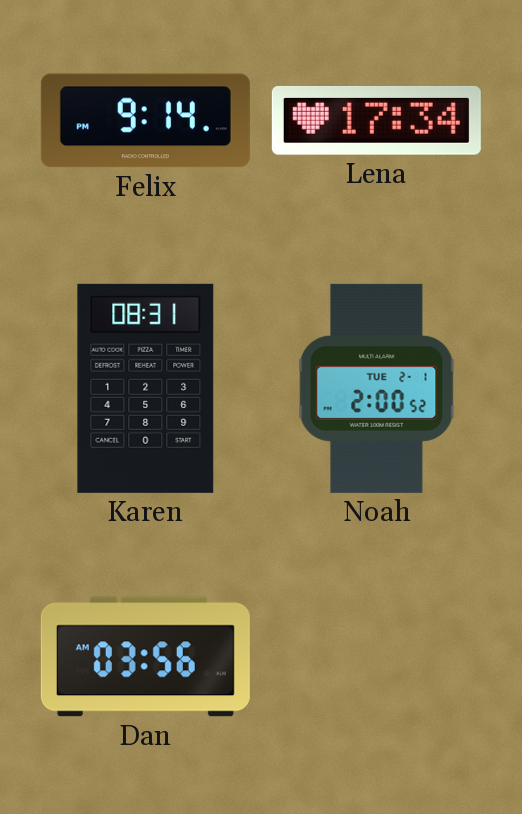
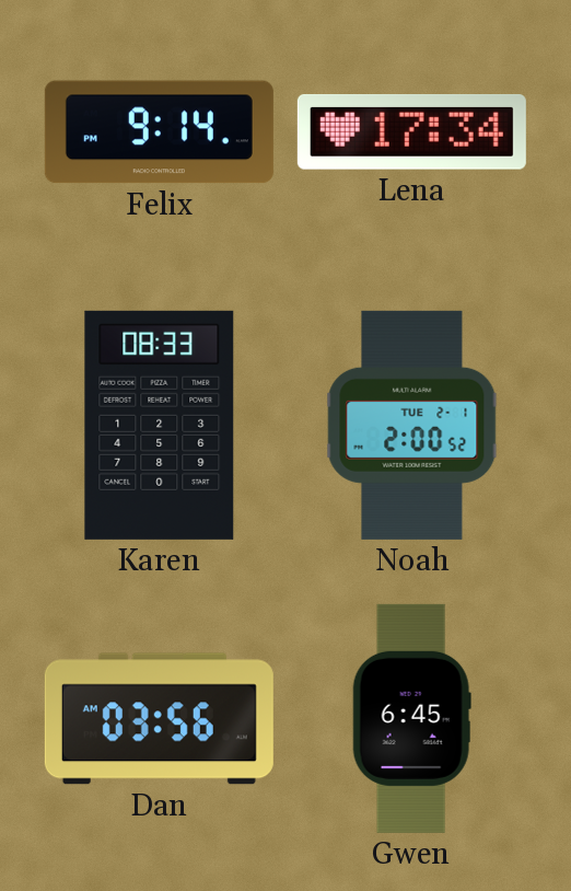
Karen: 08:31 -> 08:33
Gwen: none -> 6:45
